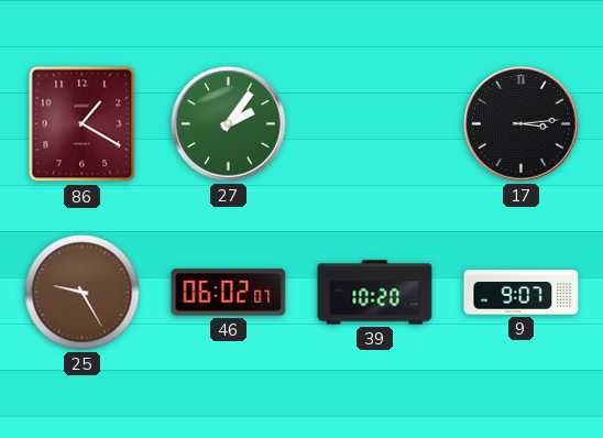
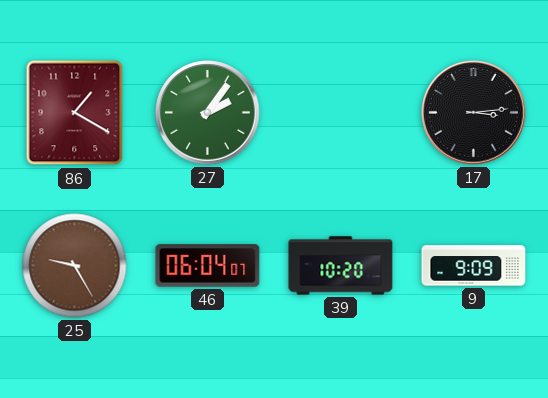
46: 06:02 -> 06:04
9: 9:07 -> 9:09
